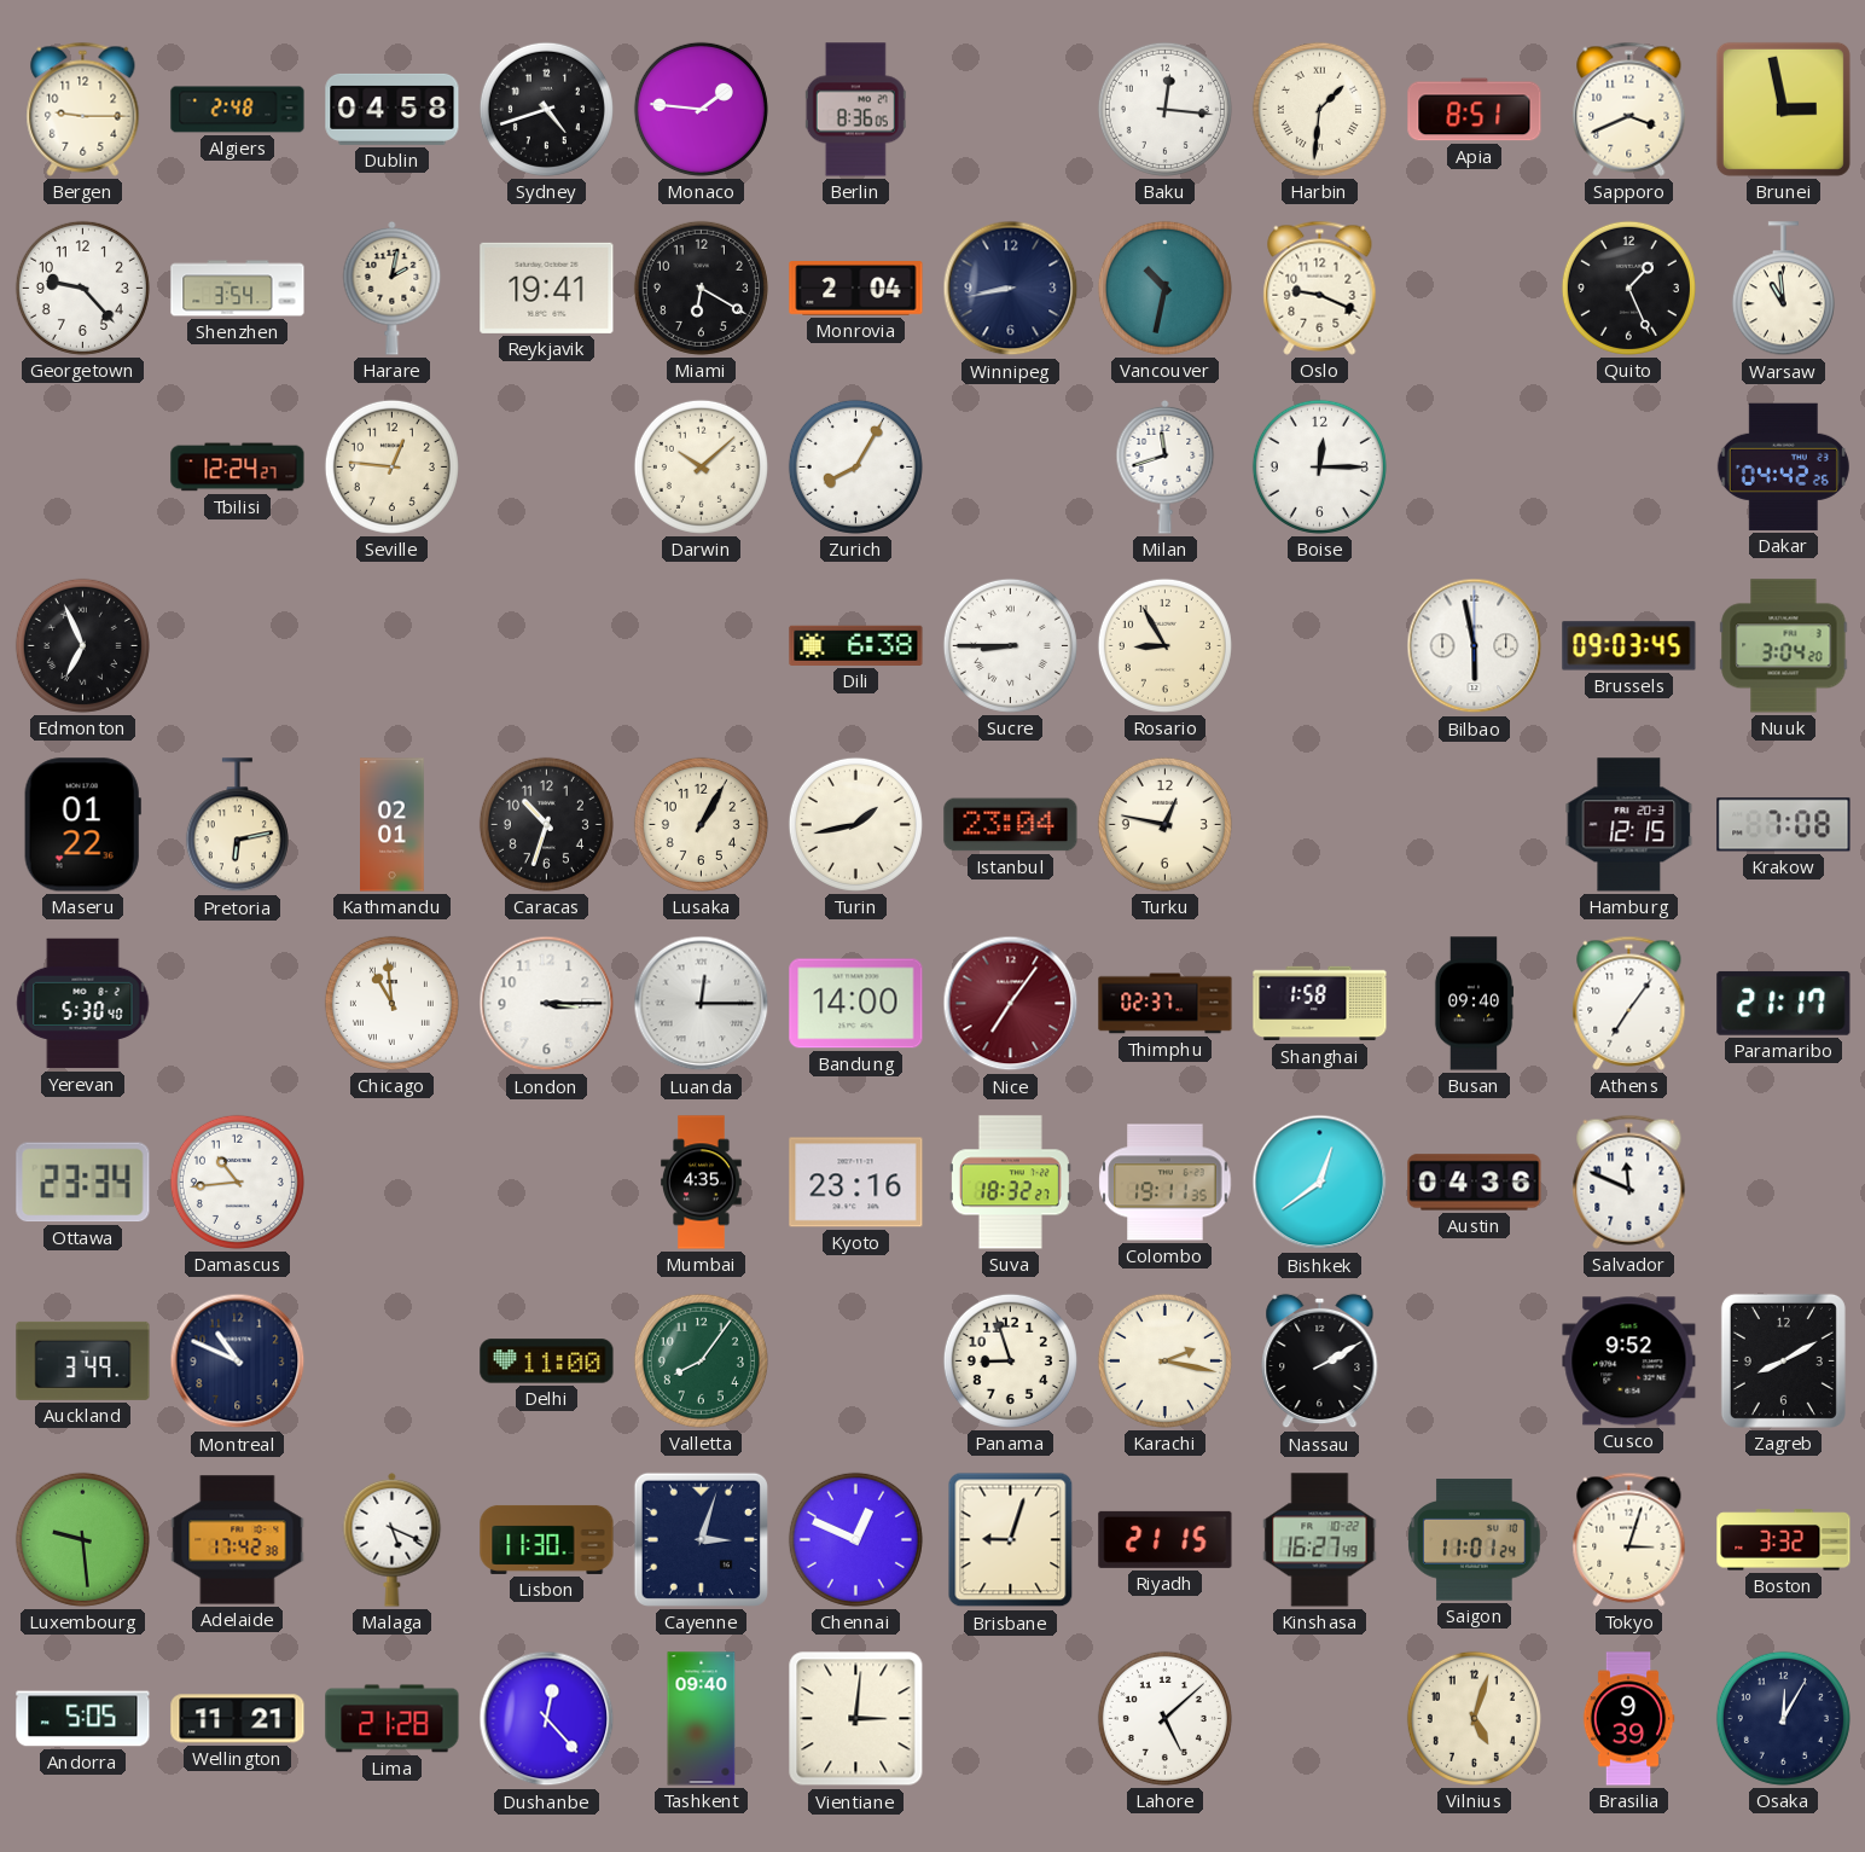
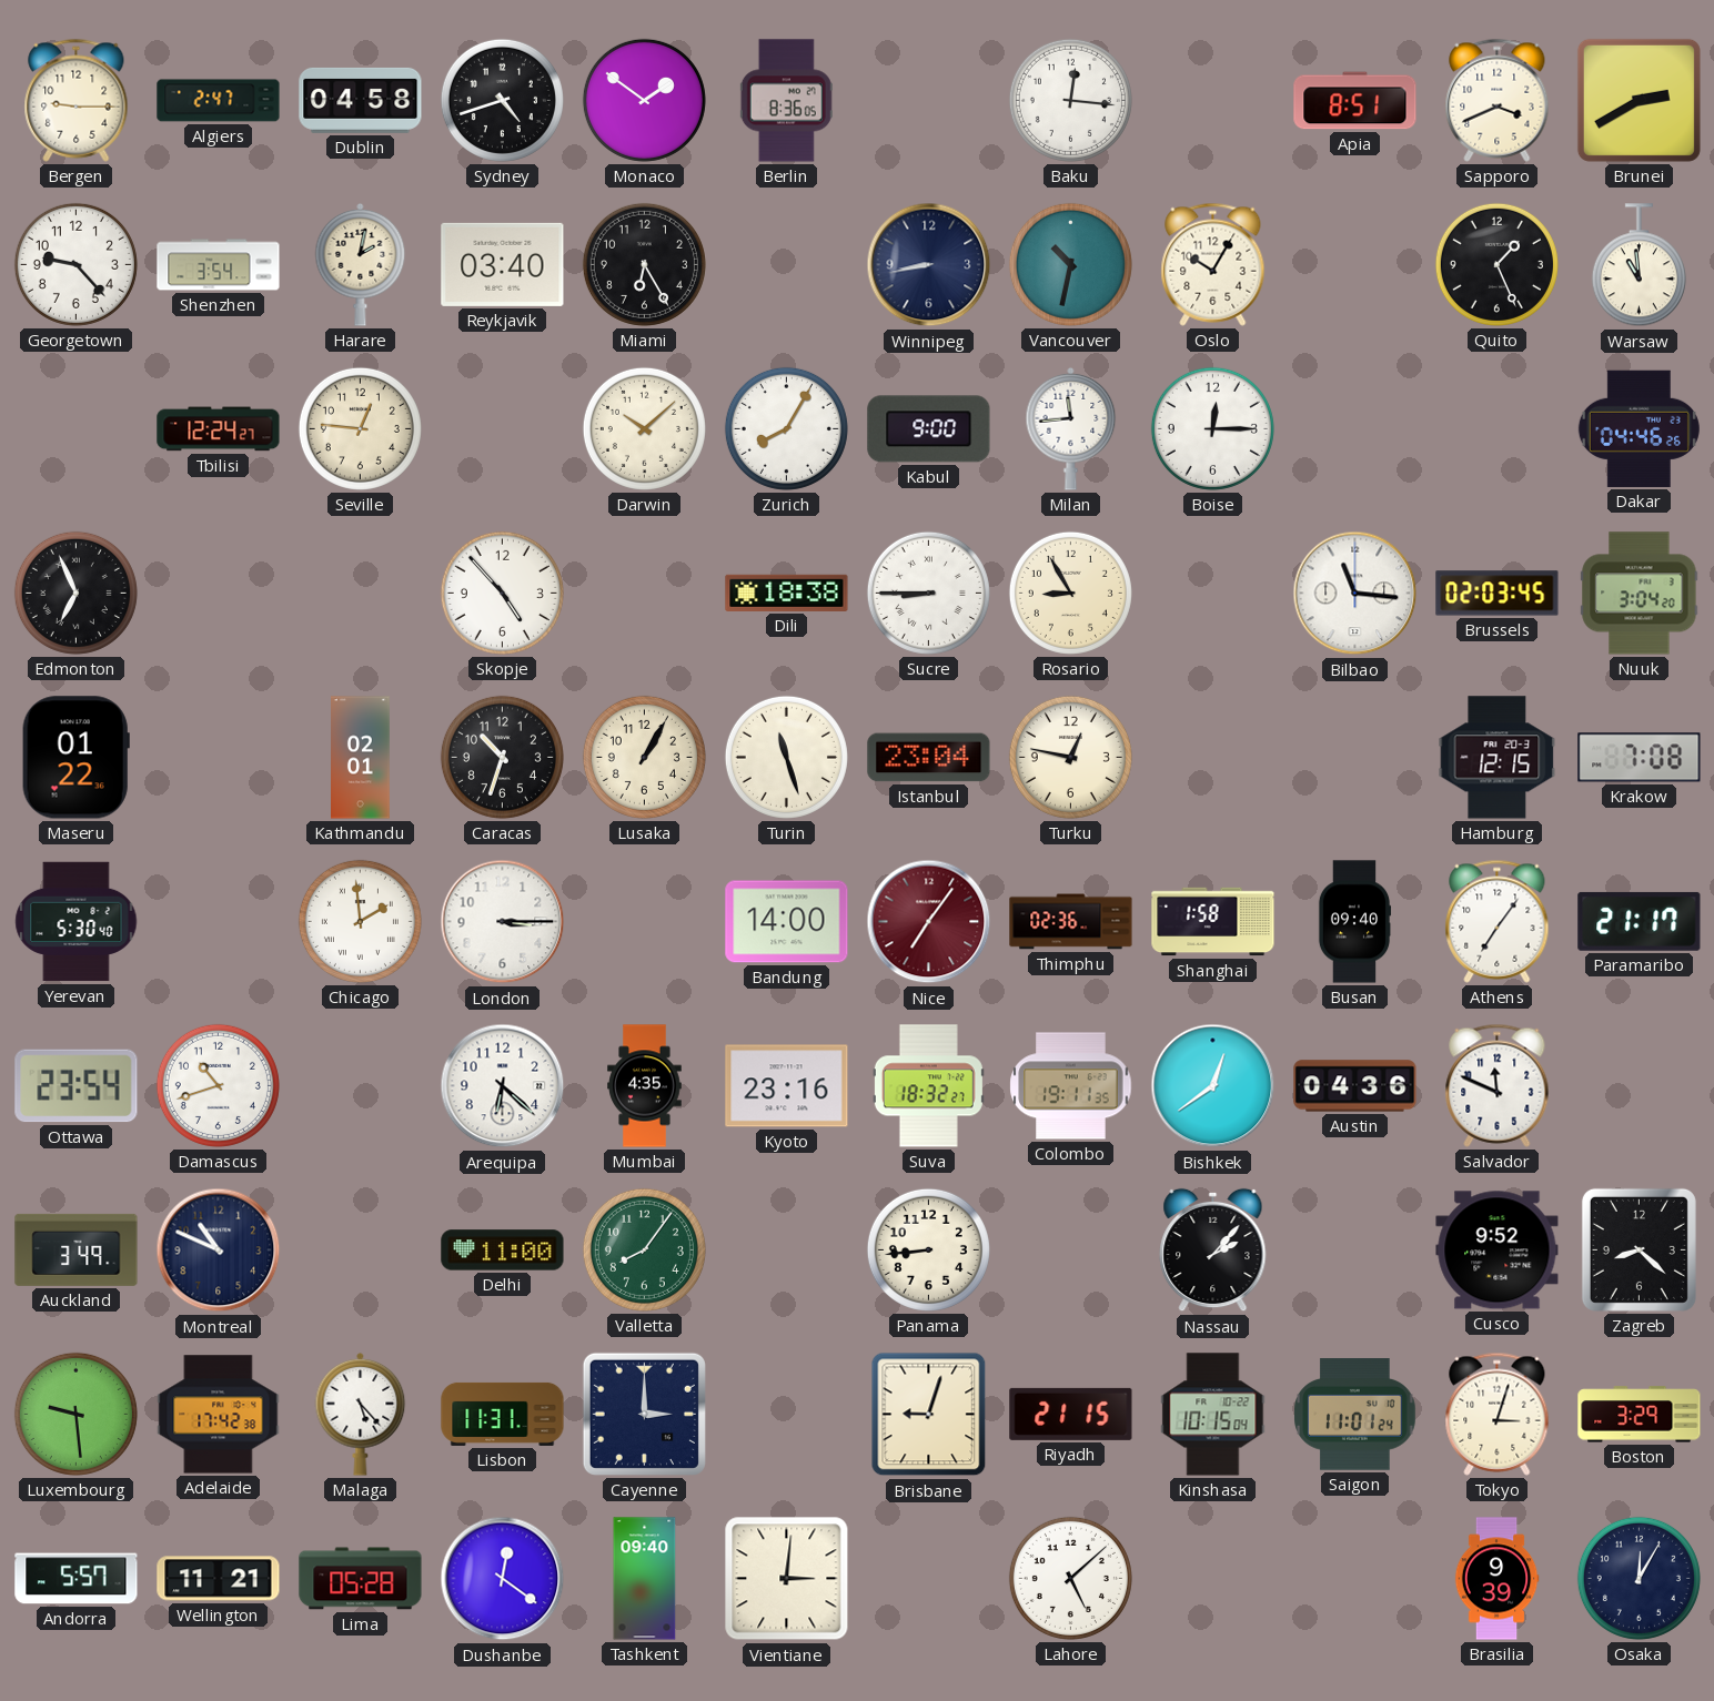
Algiers: 2:48 -> 2:47
Monaco: 1:46 -> 1:51
Harbin: 1:31 -> none
Brunei: 2:58 -> 2:40
Reykjavik: 19:41 -> 03:40
Miami: 6:20 -> 6:25
Monrovia: 2:04 -> none
Oslo: 9:19 -> 10:05
Kabul: none -> 9:00
Milan: 11:42 -> 11:44
Dakar: 04:42 -> 04:46
Skopje: none -> 4:53
Dili: 6:38 -> 18:38
Bilbao: 5:58 -> 11:16
Brussels: 09:03 -> 02:03
Pretoria: 6:13 -> none
Turin: 1:43 -> 11:27
Chicago: 10:59 -> 1:59
Luanda: 12:15 -> none
Thimphu: 02:37 -> 02:36
Ottawa: 23:34 -> 23:54
Damascus: 10:44 -> 10:42
Arequipa: none -> 6:22
Panama: 8:57 -> 8:44
Karachi: 2:17 -> none
Nassau: 2:10 -> 2:07
Zagreb: 8:10 -> 8:22
Malaga: 5:19 -> 5:23
Lisbon: 11:30 -> 11:31
Cayenne: 3:03 -> 3:00
Chennai: 12:49 -> none
Kinshasa: 16:27 -> 10:15
Boston: 3:32 -> 3:29
Andorra: 5:05 -> 5:57
Lima: 21:28 -> 05:28
Dushanbe: 12:23 -> 12:21
Vilnius: 5:03 -> none
